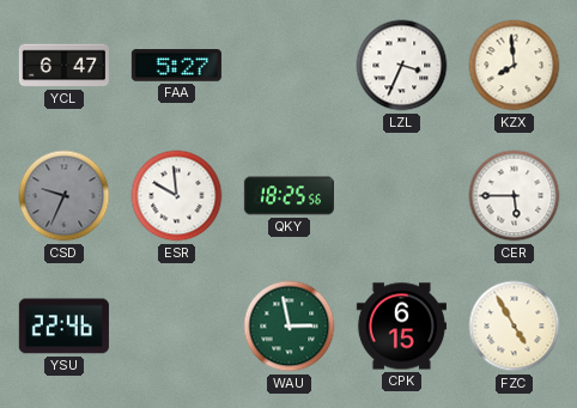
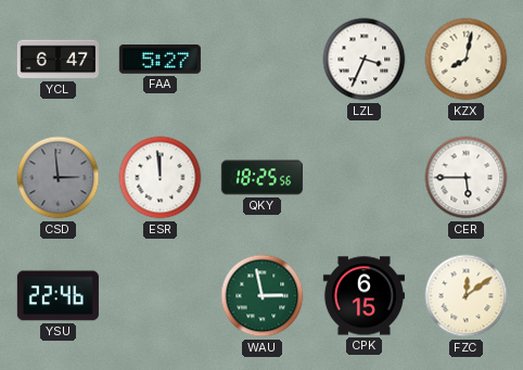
KZX: 7:59 -> 8:02
CSD: 9:34 -> 2:59
ESR: 9:59 -> 11:59
FZC: 4:55 -> 12:09
